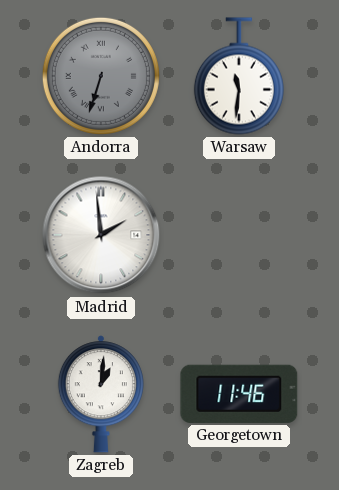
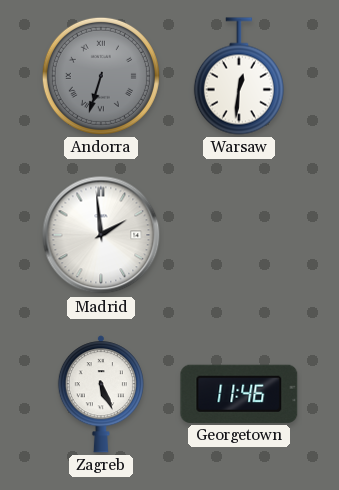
Warsaw: 11:31 -> 12:31
Zagreb: 1:01 -> 5:26
